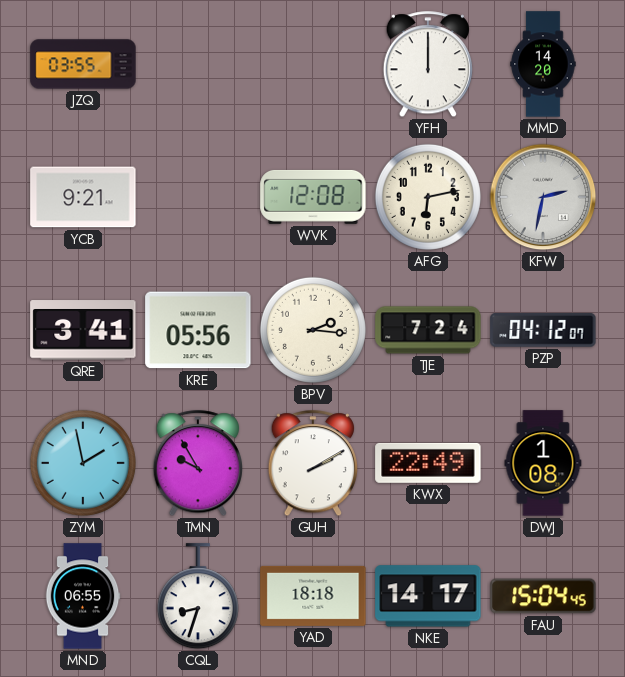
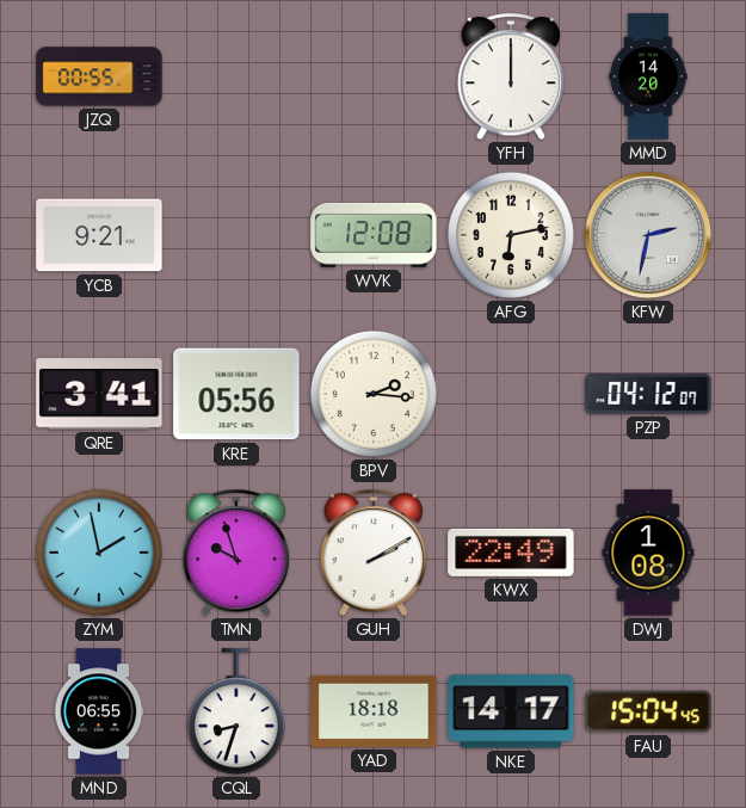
JZQ: 03:55 -> 00:55
TJE: 7:24 -> none
TMN: 9:55 -> 9:57
